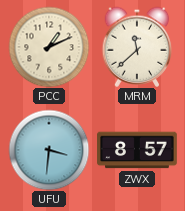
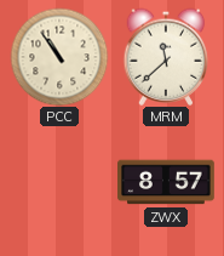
PCC: 1:11 -> 10:54
UFU: 3:31 -> none
